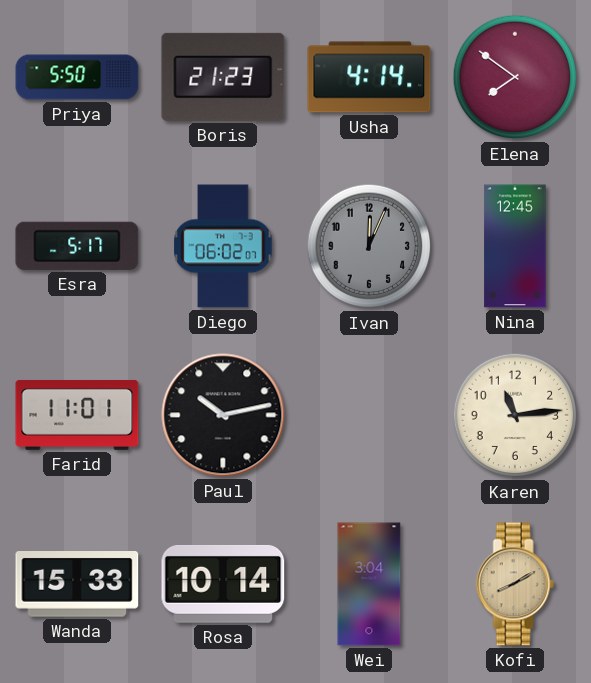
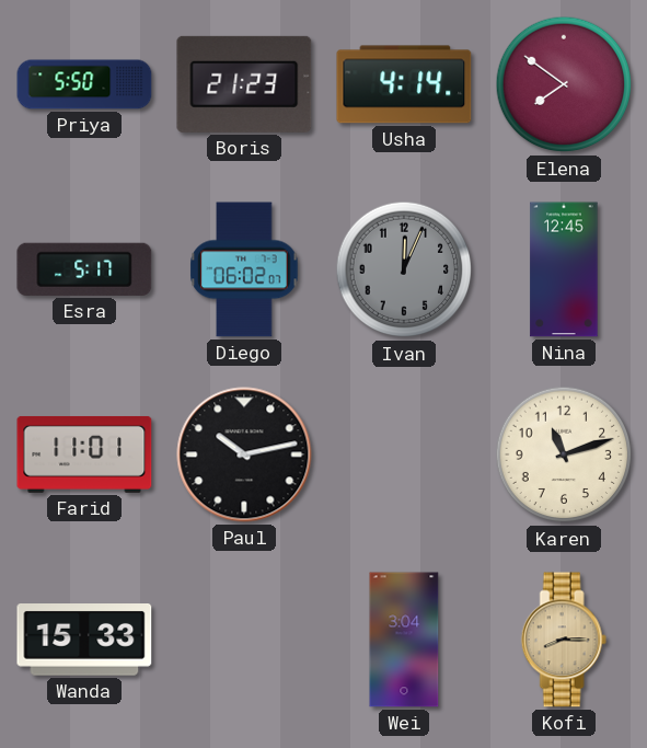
Karen: 11:14 -> 11:12
Rosa: 10:14 -> none
Kofi: 8:10 -> 8:15
